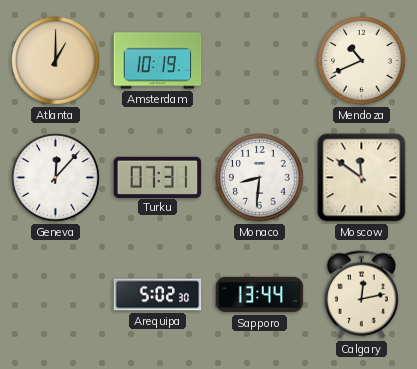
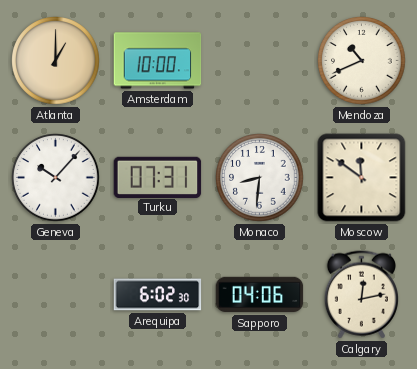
Amsterdam: 10:19 -> 10:00
Geneva: 12:07 -> 10:07
Arequipa: 5:02 -> 6:02
Sapporo: 13:44 -> 04:06
